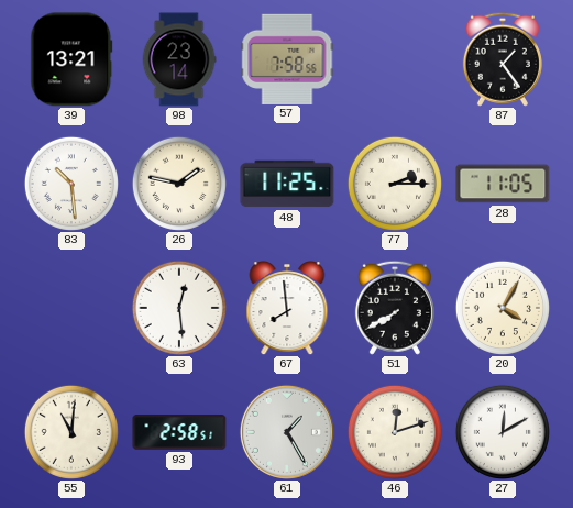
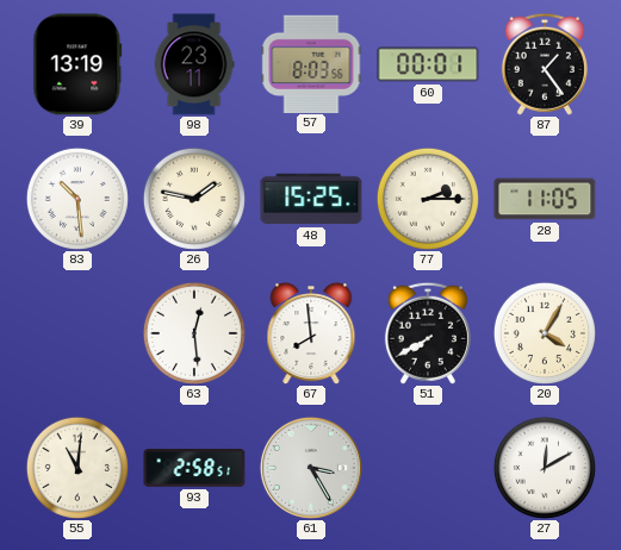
39: 13:21 -> 13:19
98: 23:14 -> 23:11
57: 7:58 -> 8:03
60: none -> 00:01
48: 11:25 -> 15:25
61: 1:25 -> 3:25
46: 12:12 -> none
